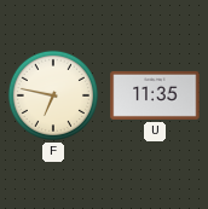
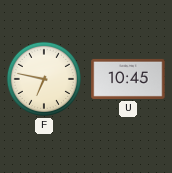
U: 11:35 -> 10:45
